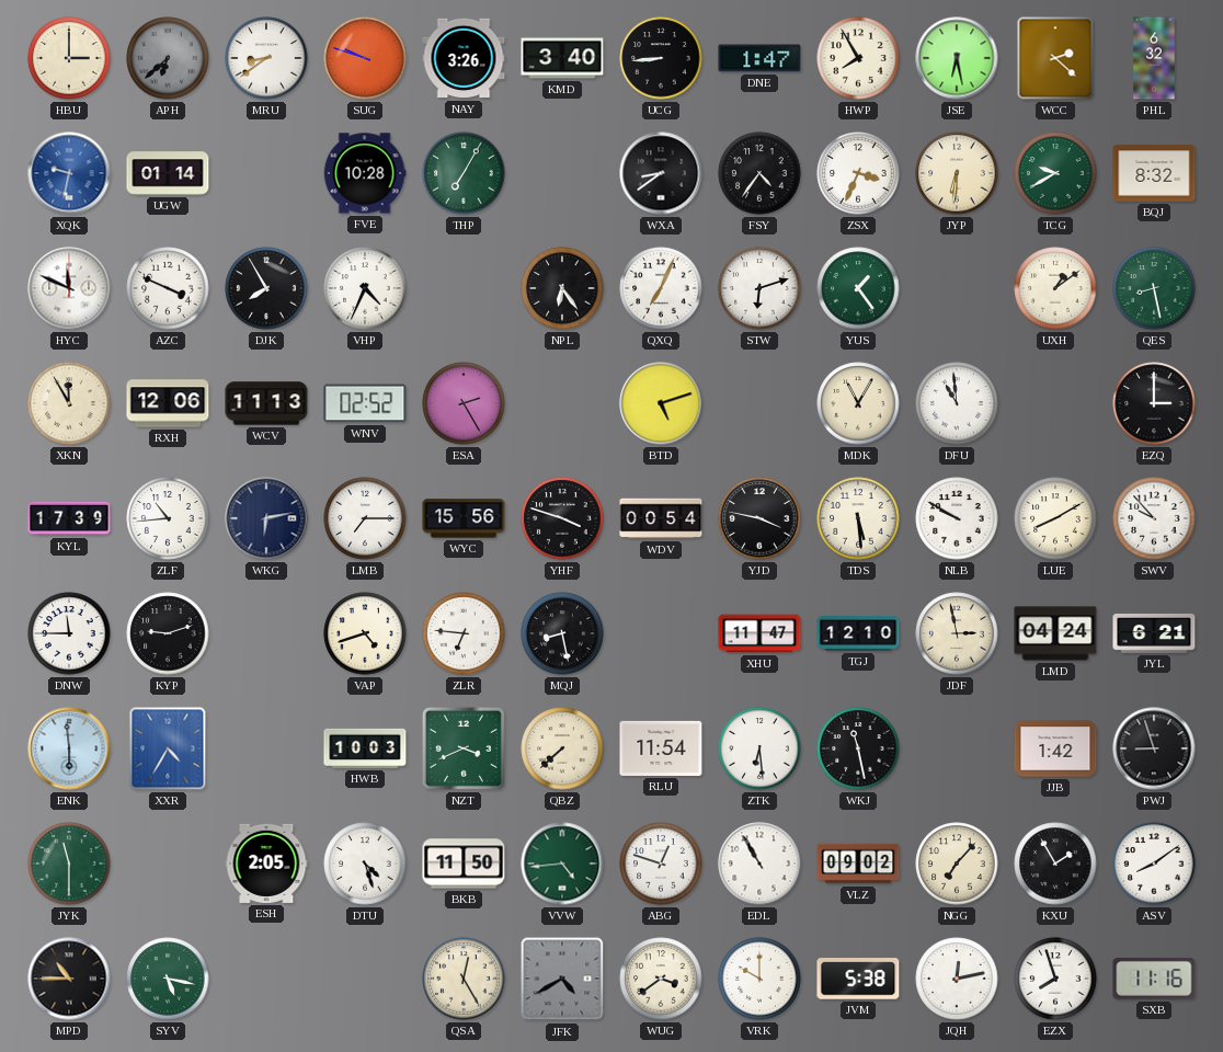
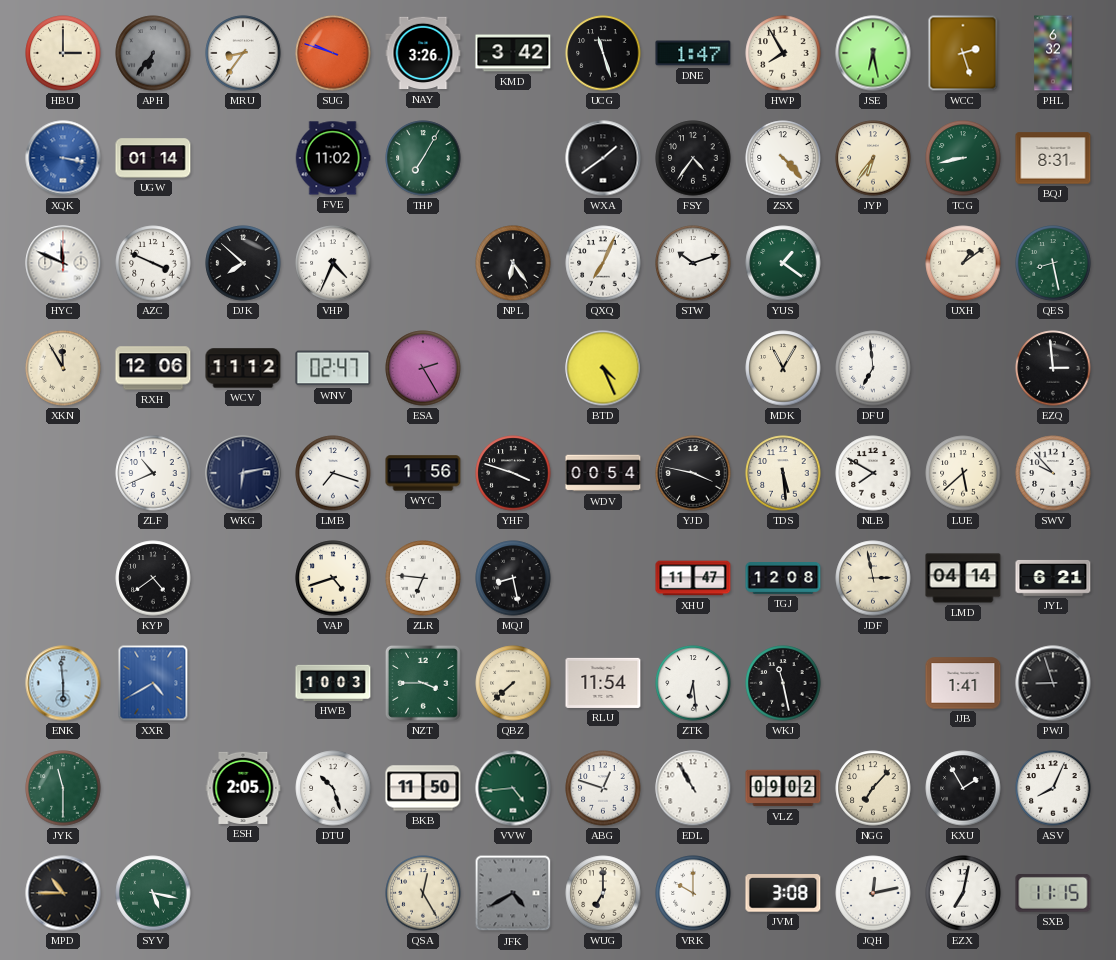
APH: 6:38 -> 6:36
MRU: 8:39 -> 8:36
KMD: 3:40 -> 3:42
UCG: 8:44 -> 11:27
WCC: 2:22 -> 2:27
XQK: 9:32 -> 3:17
FVE: 10:28 -> 11:02
WXA: 8:39 -> 1:39
ZSX: 3:34 -> 4:23
JYP: 6:31 -> 6:36
TCG: 9:40 -> 8:43
BQJ: 8:32 -> 8:31
DJK: 7:55 -> 7:52
STW: 6:12 -> 10:12
YUS: 1:24 -> 1:21
WCV: 11:13 -> 11:12
WNV: 02:52 -> 02:47
BTD: 5:12 -> 4:26
DFU: 10:59 -> 6:59
EZQ: 3:00 -> 2:59
KYL: 17:39 -> none
ZLF: 10:44 -> 10:41
LMB: 7:15 -> 7:18
WYC: 15:56 -> 1:56
NLB: 9:50 -> 7:50
LUE: 8:10 -> 5:38
DNW: 11:45 -> none
KYP: 9:12 -> 4:39
TGJ: 12:10 -> 12:08
LMD: 04:24 -> 04:14
XXR: 4:35 -> 4:40
NZT: 3:41 -> 3:45
JJB: 1:42 -> 1:41
DTU: 4:27 -> 10:27
ASV: 8:09 -> 8:04
WUG: 3:39 -> 7:00
JVM: 5:38 -> 3:08
EZX: 7:57 -> 7:02
SXB: 11:16 -> 11:15
